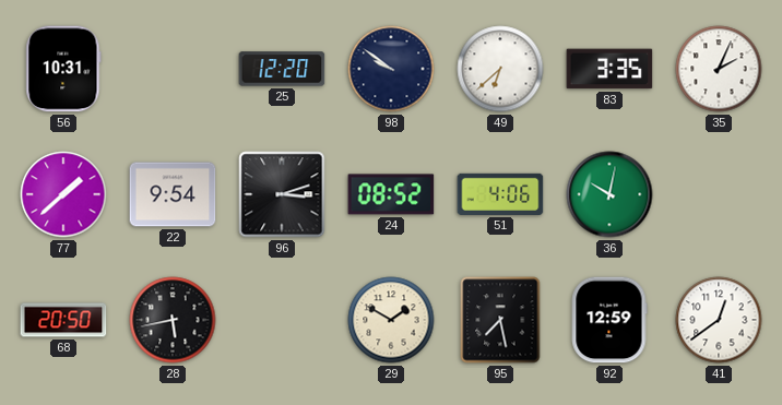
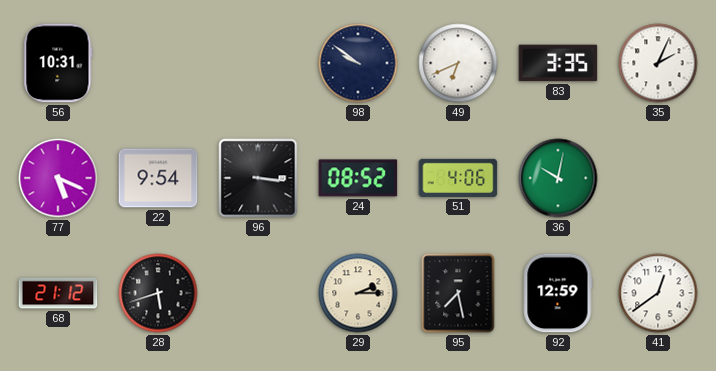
25: 12:20 -> none
49: 6:38 -> 6:41
77: 1:38 -> 5:19
96: 3:12 -> 3:16
68: 20:50 -> 21:12
28: 5:43 -> 5:42
29: 1:50 -> 2:15
